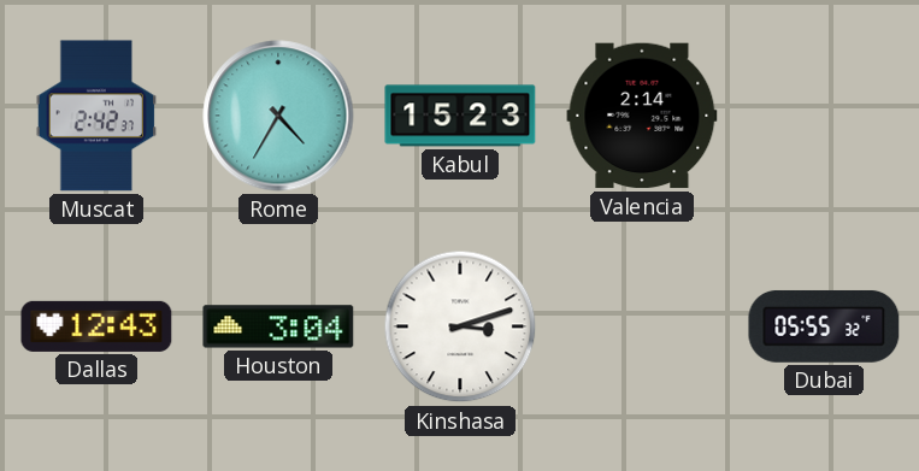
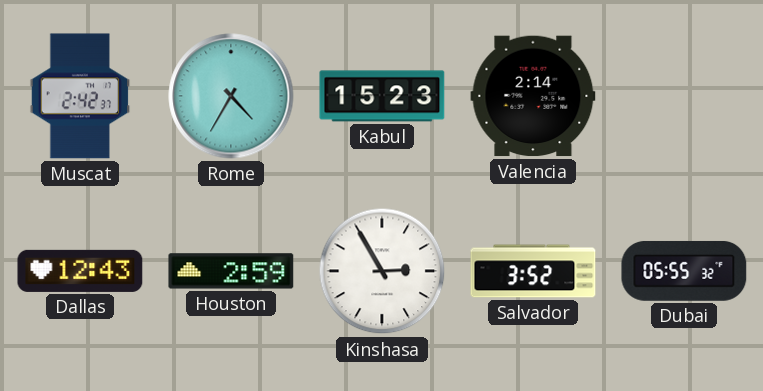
Houston: 3:04 -> 2:59
Kinshasa: 3:12 -> 2:55
Salvador: none -> 3:52
